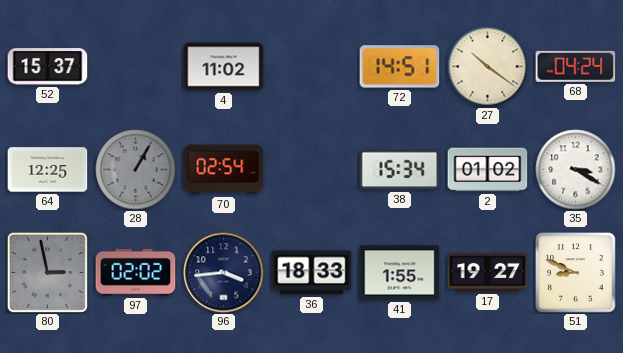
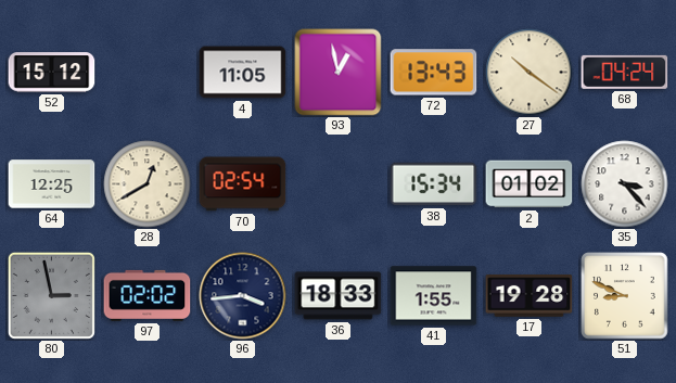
52: 15:37 -> 15:12
4: 11:02 -> 11:05
93: none -> 12:58
72: 14:51 -> 13:43
28: 1:05 -> 12:40
28 dial: grey -> cream
35: 3:20 -> 3:23
17: 19:27 -> 19:28
